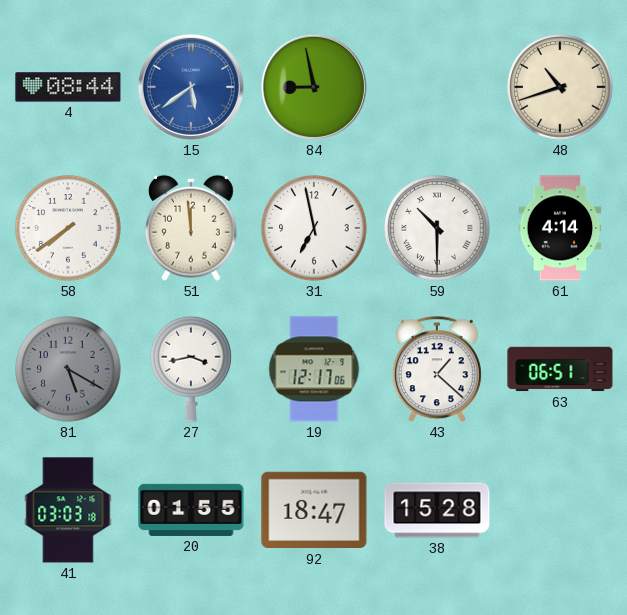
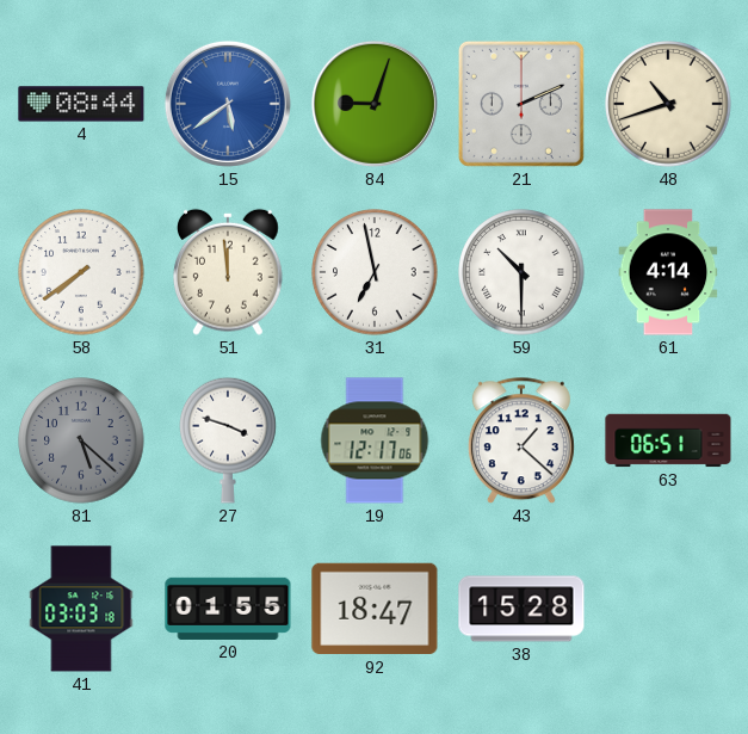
84: 8:58 -> 9:03
21: none -> 2:11
81: 5:20 -> 5:22
27: 3:43 -> 3:48
